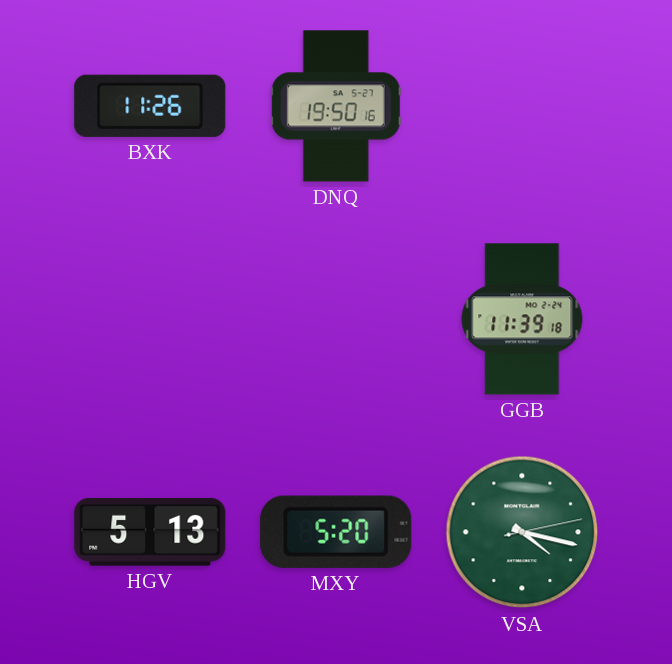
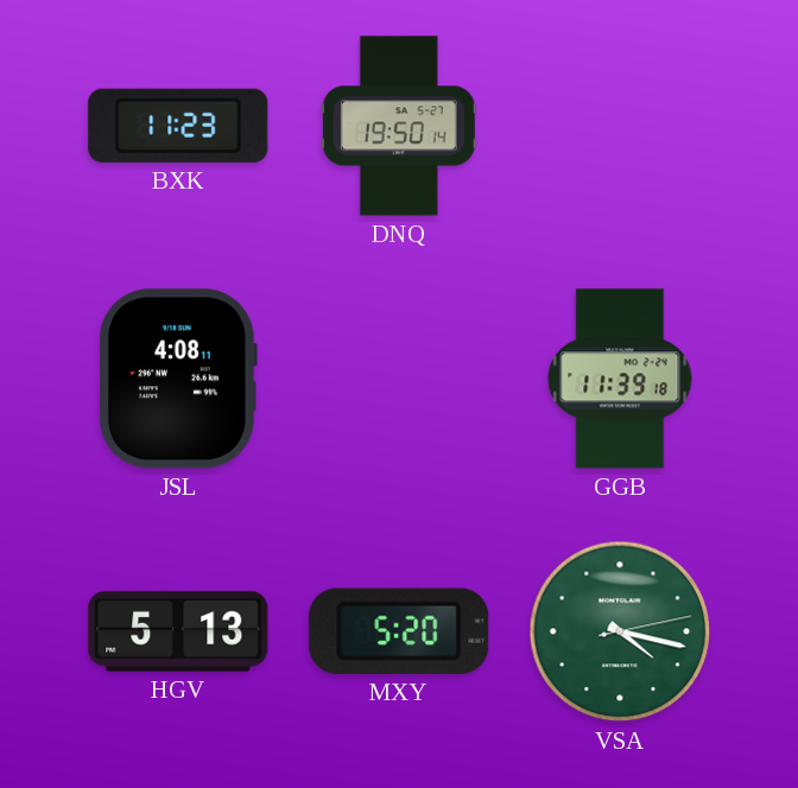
BXK: 11:26 -> 11:23
DNQ: 19:50:16 -> 19:50:14
JSL: none -> 4:08
